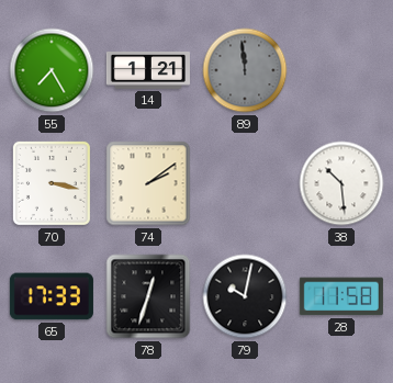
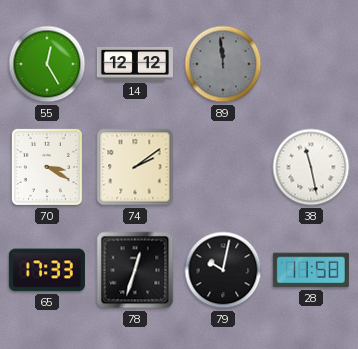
55: 7:25 -> 12:25
14: 1:21 -> 12:12
70: 3:17 -> 3:20
38: 10:29 -> 11:28
